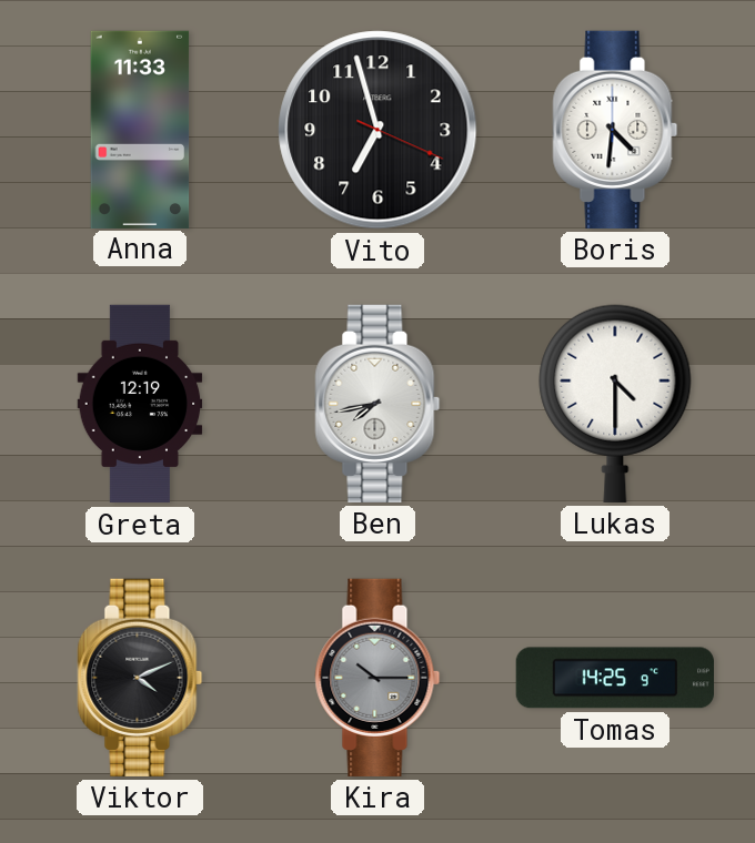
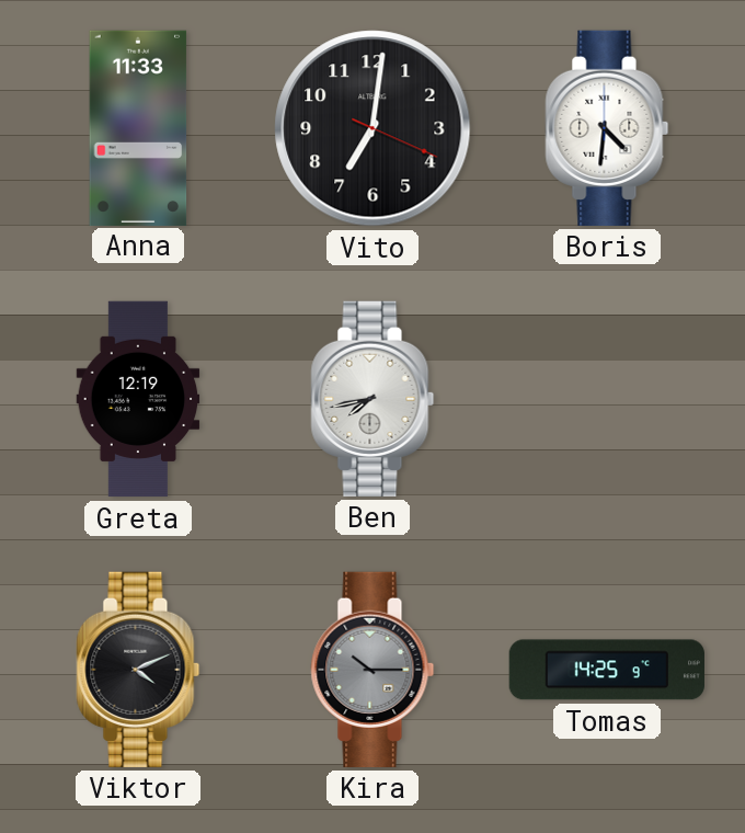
Vito: 6:57 -> 7:01
Lukas: 4:30 -> none
